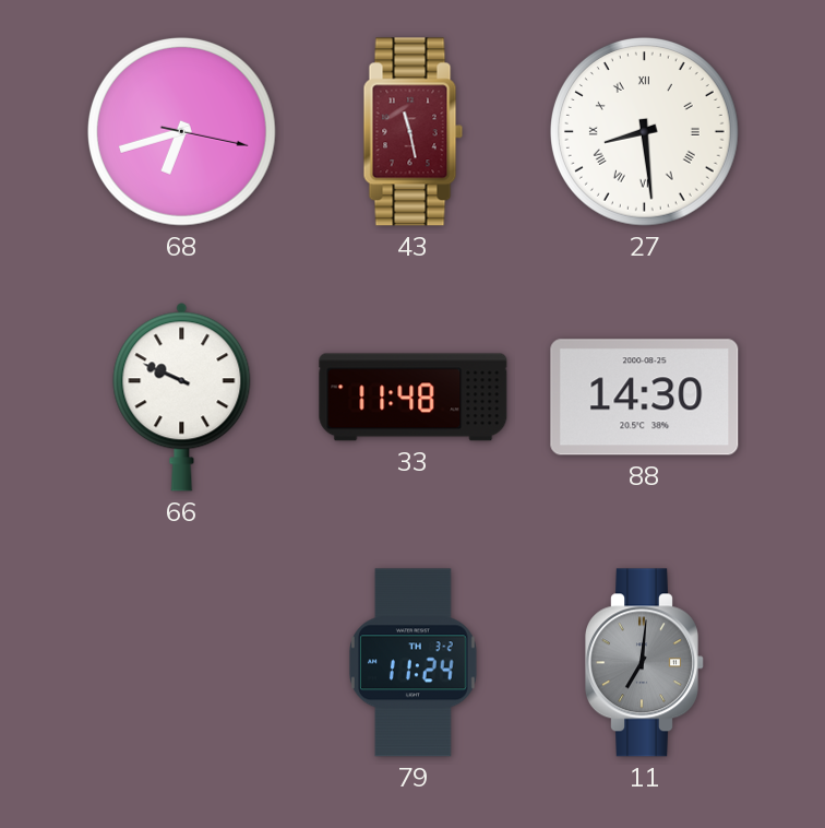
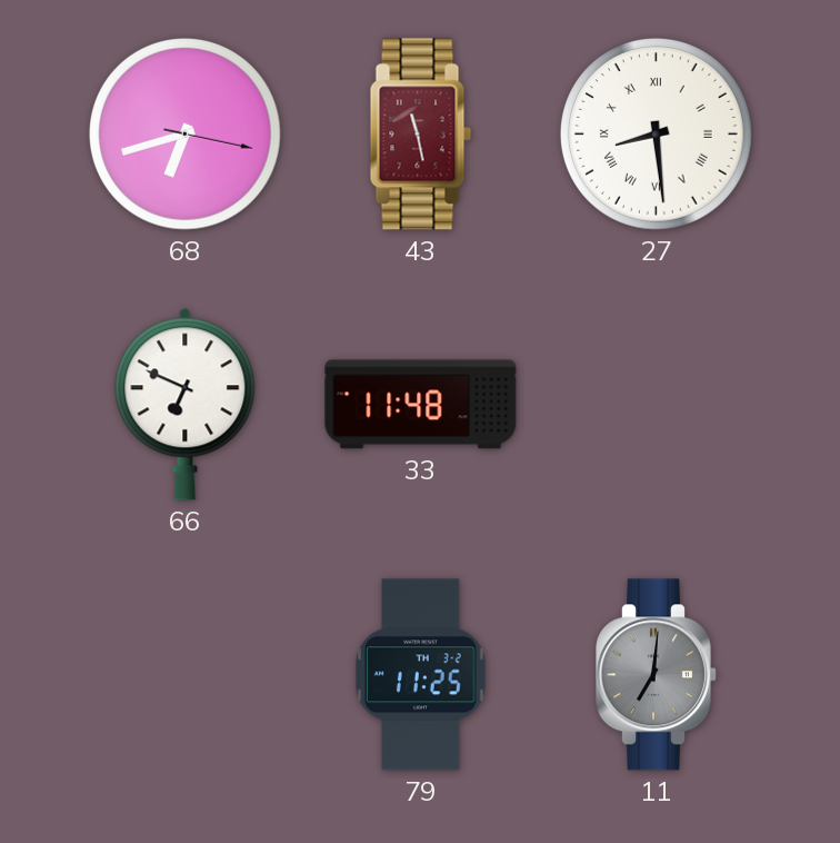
66: 9:49 -> 6:49
88: 14:30 -> none
79: 11:24 -> 11:25
